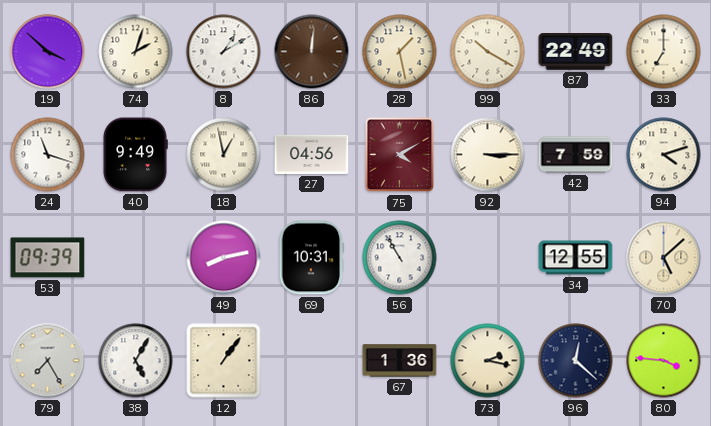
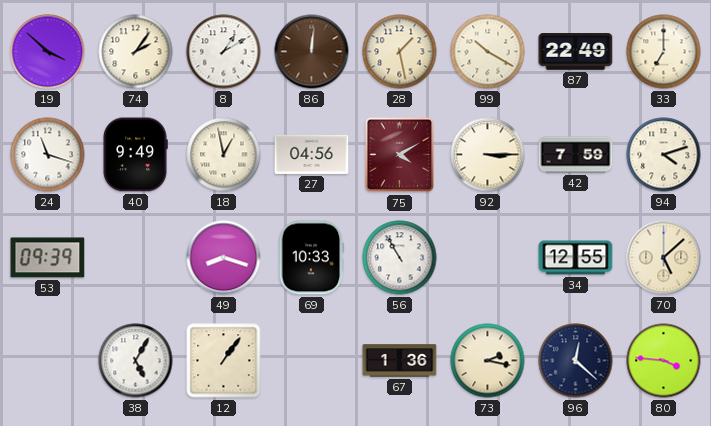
74: 2:03 -> 2:06
49: 8:13 -> 8:18
69: 10:31 -> 10:33
79: 7:25 -> none
